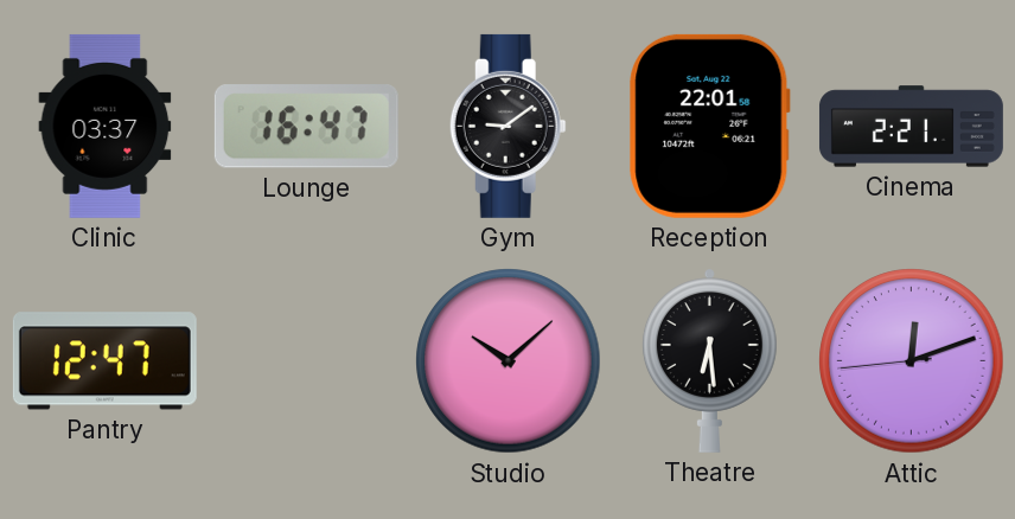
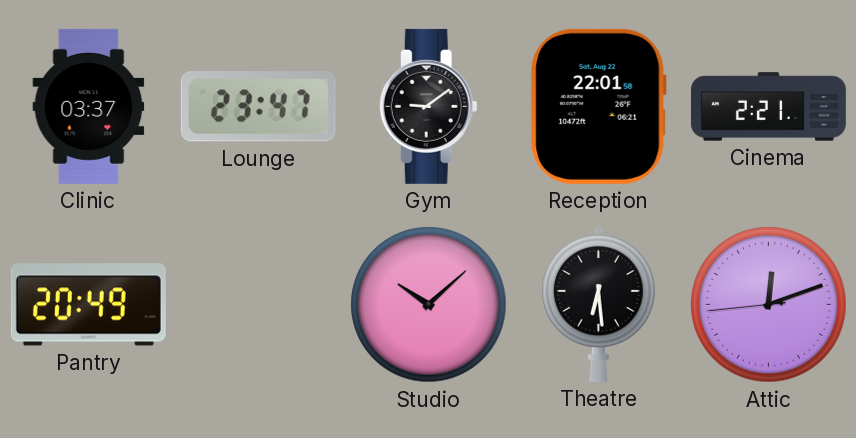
Lounge: 16:47 -> 23:47
Pantry: 12:47 -> 20:49
